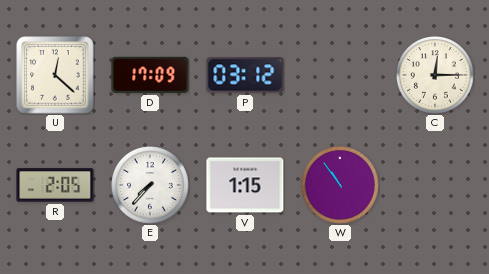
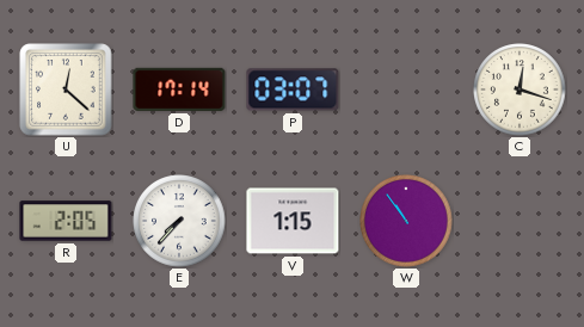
D: 17:09 -> 17:14
P: 03:12 -> 03:07
C: 12:15 -> 12:18
